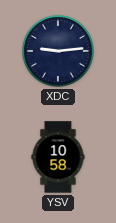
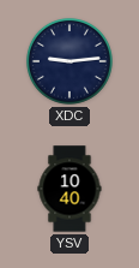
YSV: 10:58 -> 10:40
